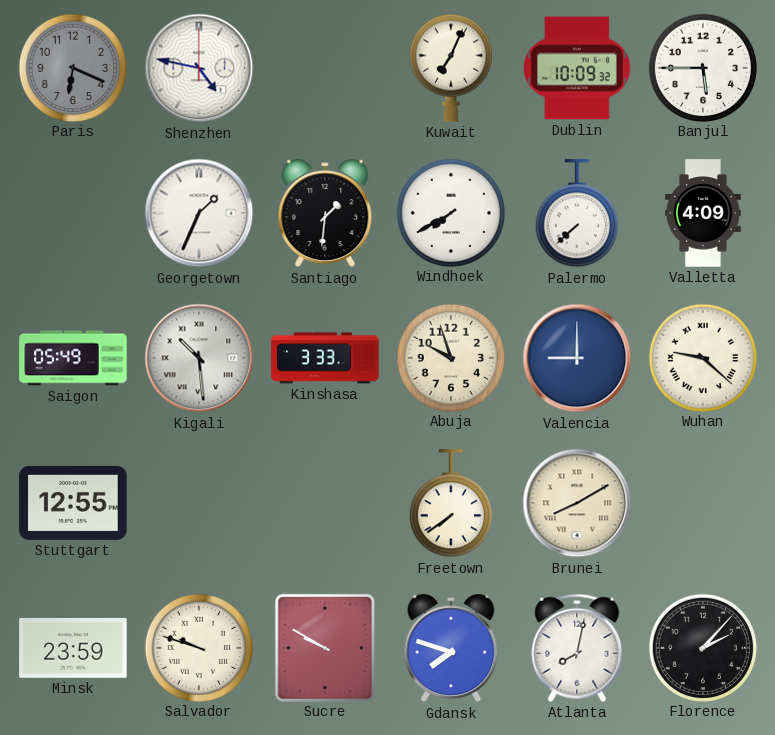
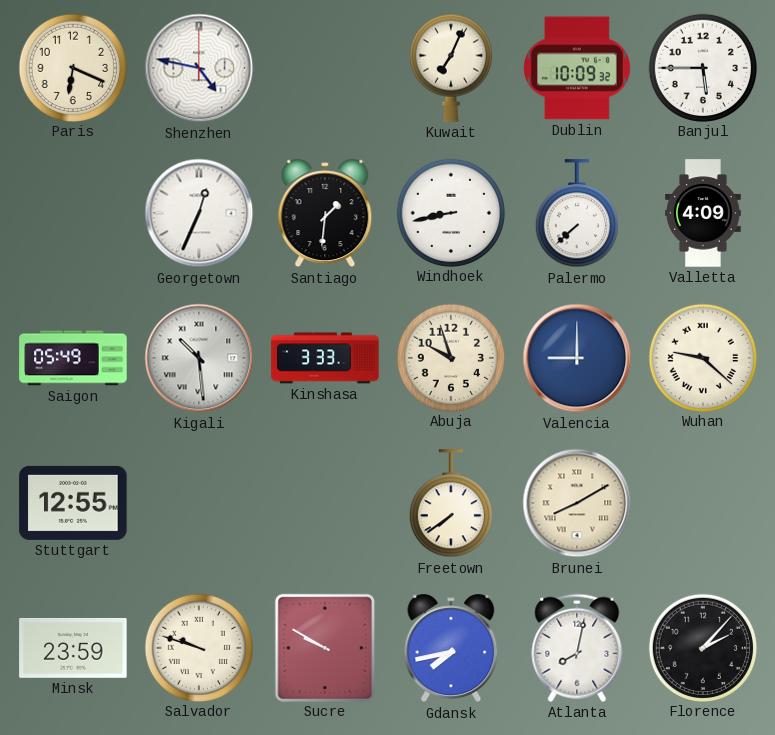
Paris dial: grey -> cream
Georgetown: 1:34 -> 12:34
Windhoek: 7:40 -> 8:43
Gdansk: 7:48 -> 7:43
